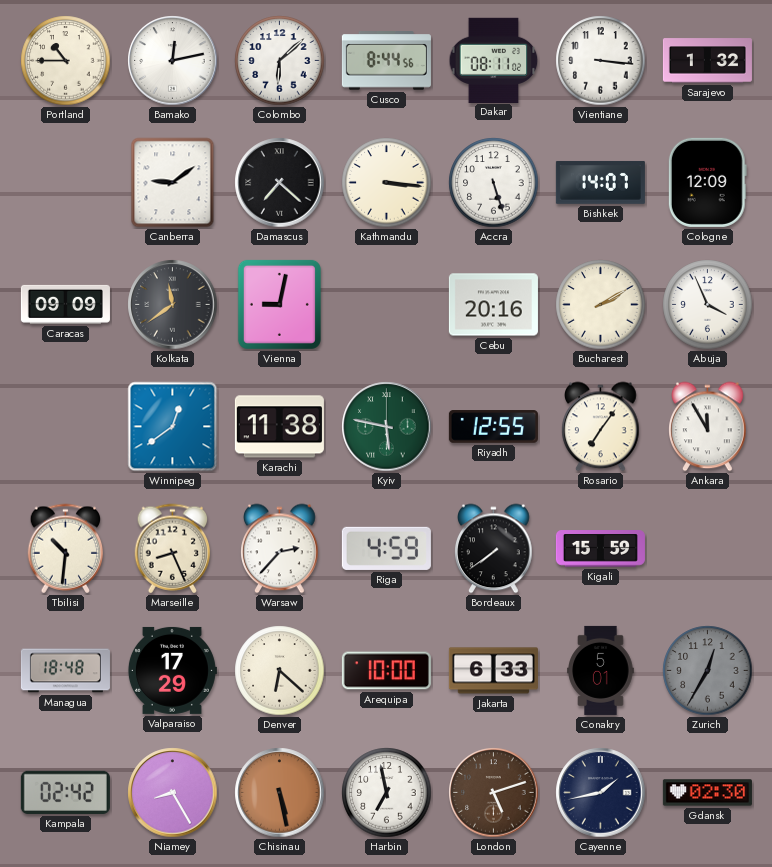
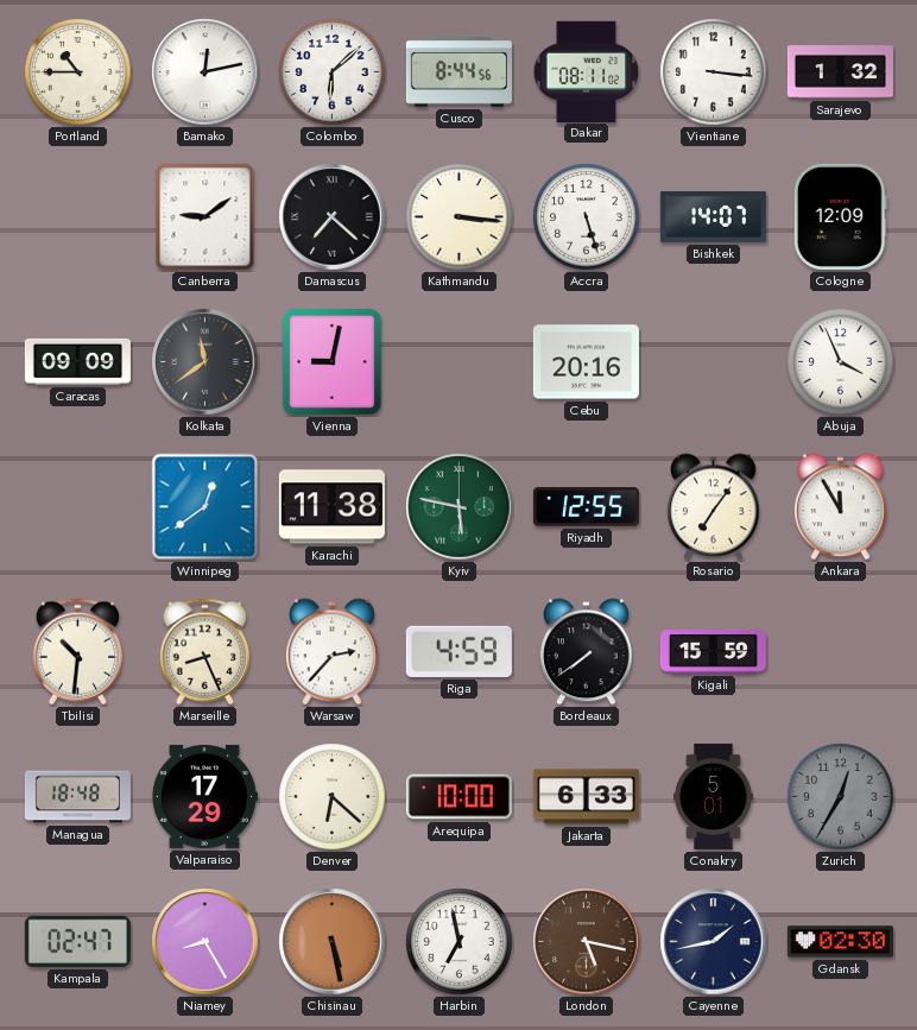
Bucharest: 2:10 -> none
Kampala: 02:42 -> 02:47
London: 5:12 -> 5:17
